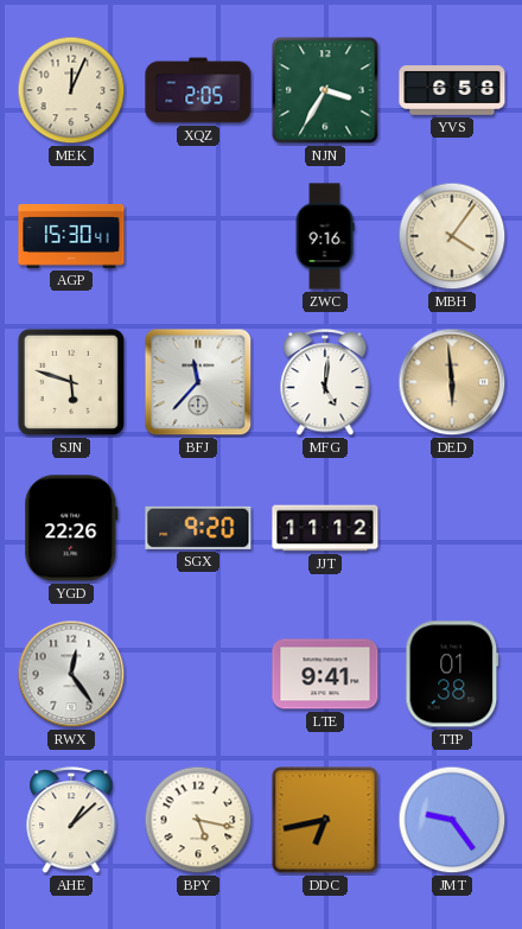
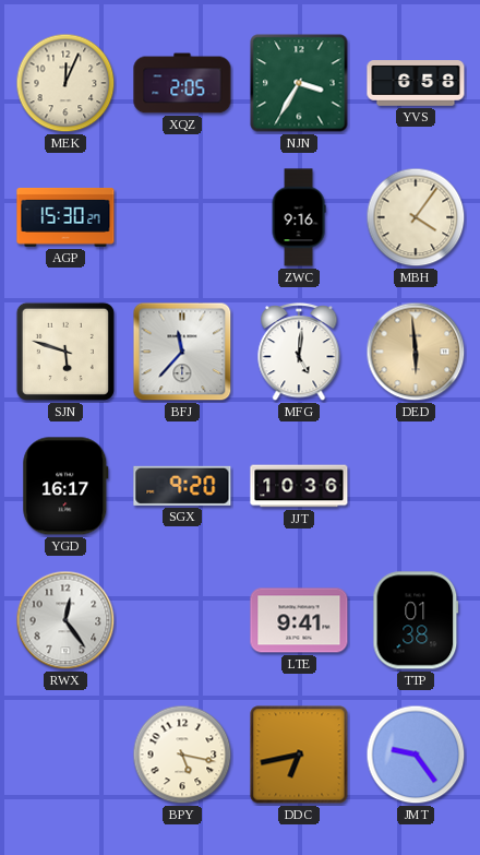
AGP: 15:30:41 -> 15:30:27
YGD: 22:26 -> 16:17
JJT: 11:12 -> 10:36
AHE: 1:08 -> none
